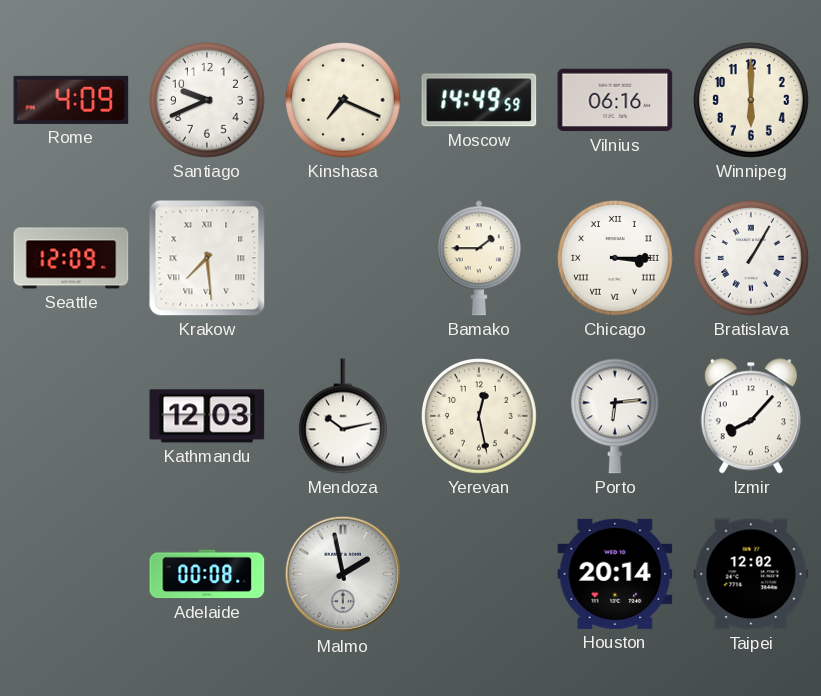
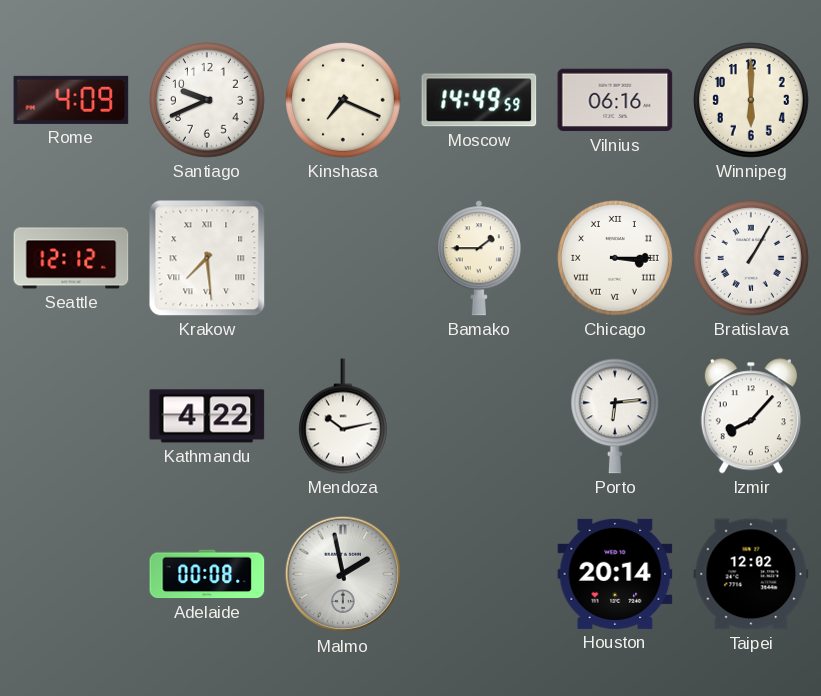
Seattle: 12:09 -> 12:12
Kathmandu: 12:03 -> 4:22
Yerevan: 12:28 -> none
